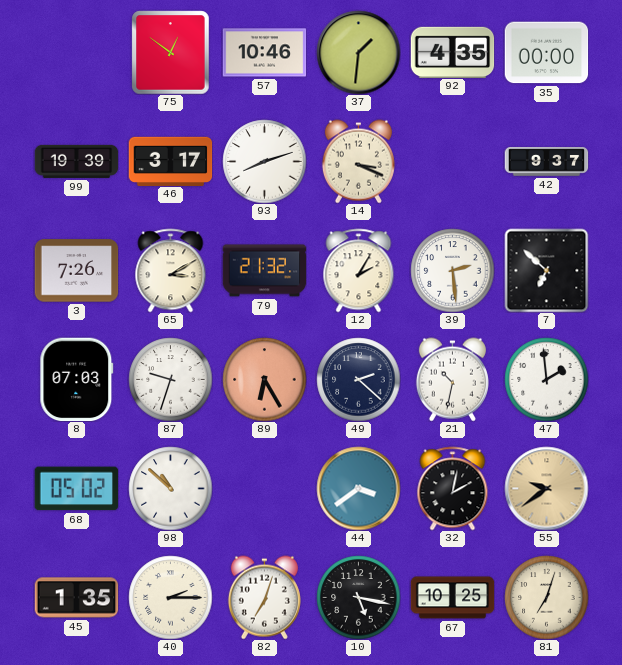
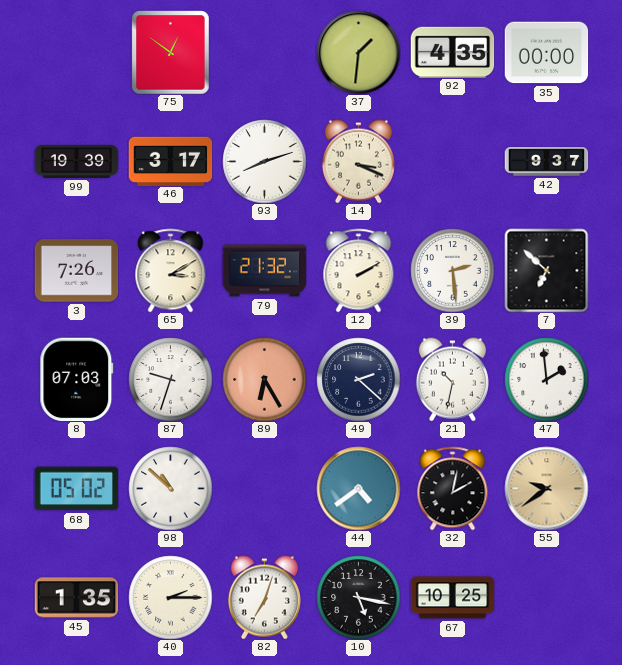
57: 10:46 -> none
12: 2:05 -> 2:10
44: 3:39 -> 4:39
81: 7:03 -> none
